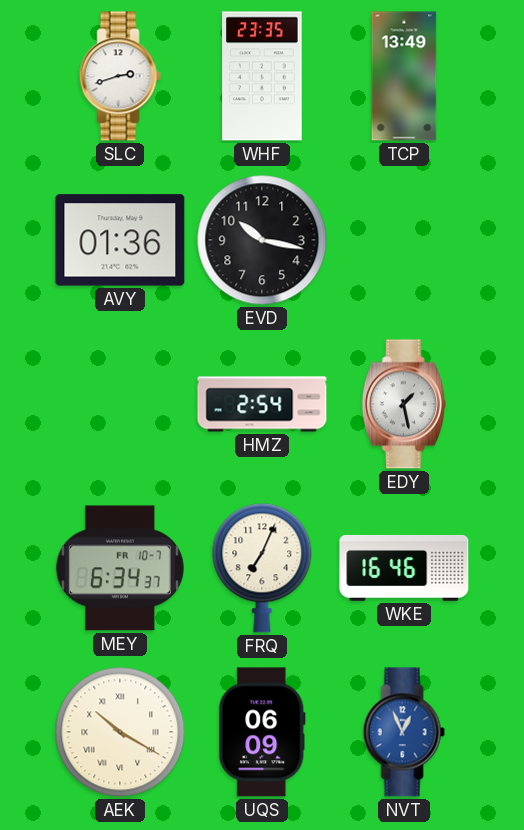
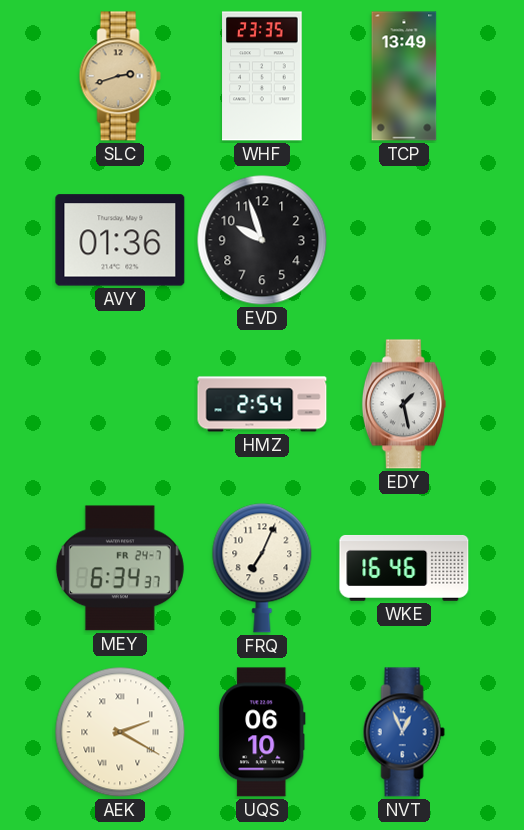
SLC dial: white -> champagne
EVD: 10:17 -> 9:57
MEY date: FR 10-7 -> FR 24-7
AEK: 10:20 -> 2:20
UQS: 06:09 -> 06:10
